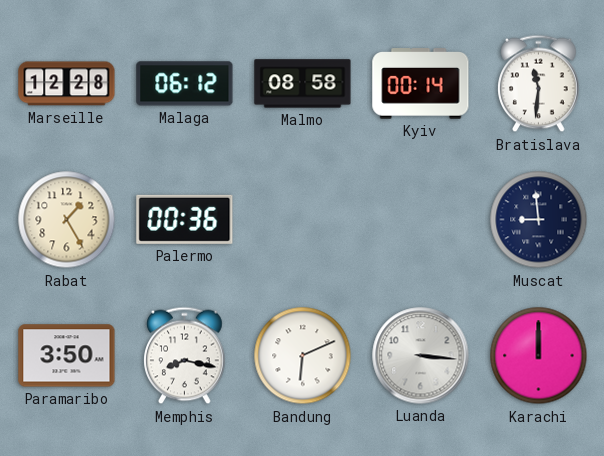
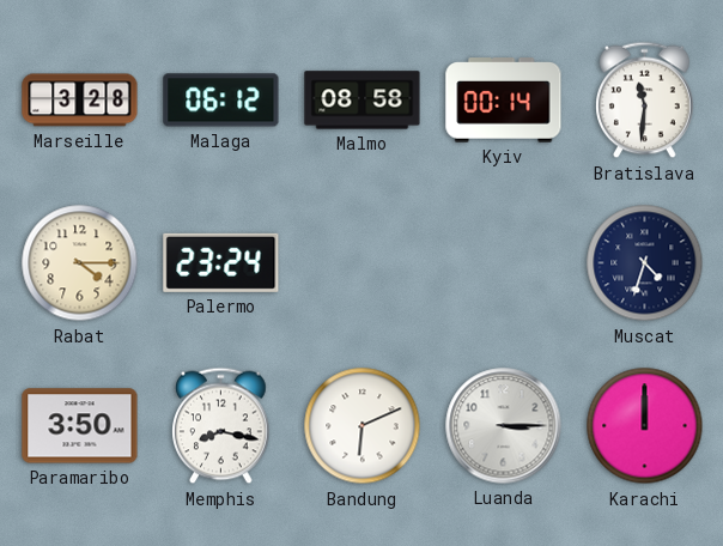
Marseille: 12:28 -> 3:28
Rabat: 1:25 -> 4:15
Palermo: 00:36 -> 23:24
Muscat: 8:59 -> 4:33
Luanda: 3:16 -> 3:15
